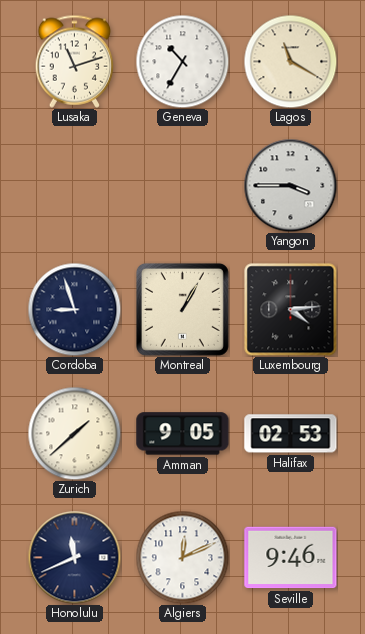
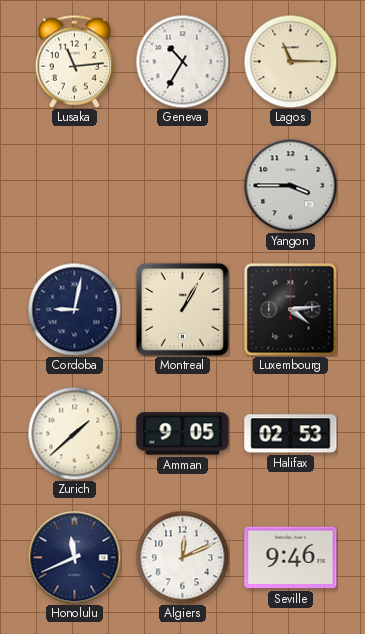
Lusaka: 11:12 -> 11:14
Lagos: 11:20 -> 11:15
Cordoba: 8:57 -> 9:02
